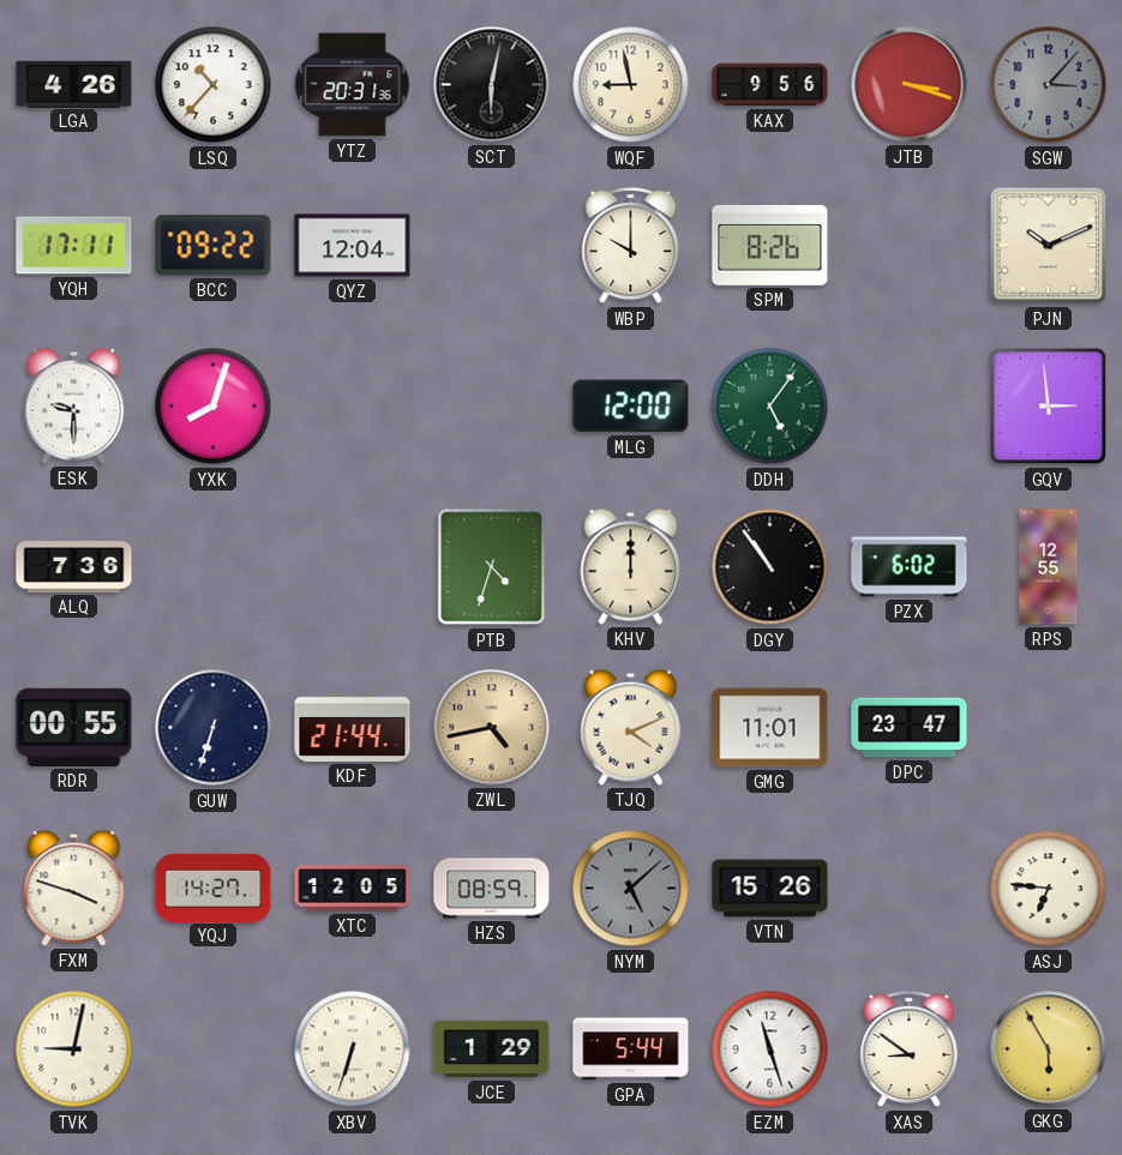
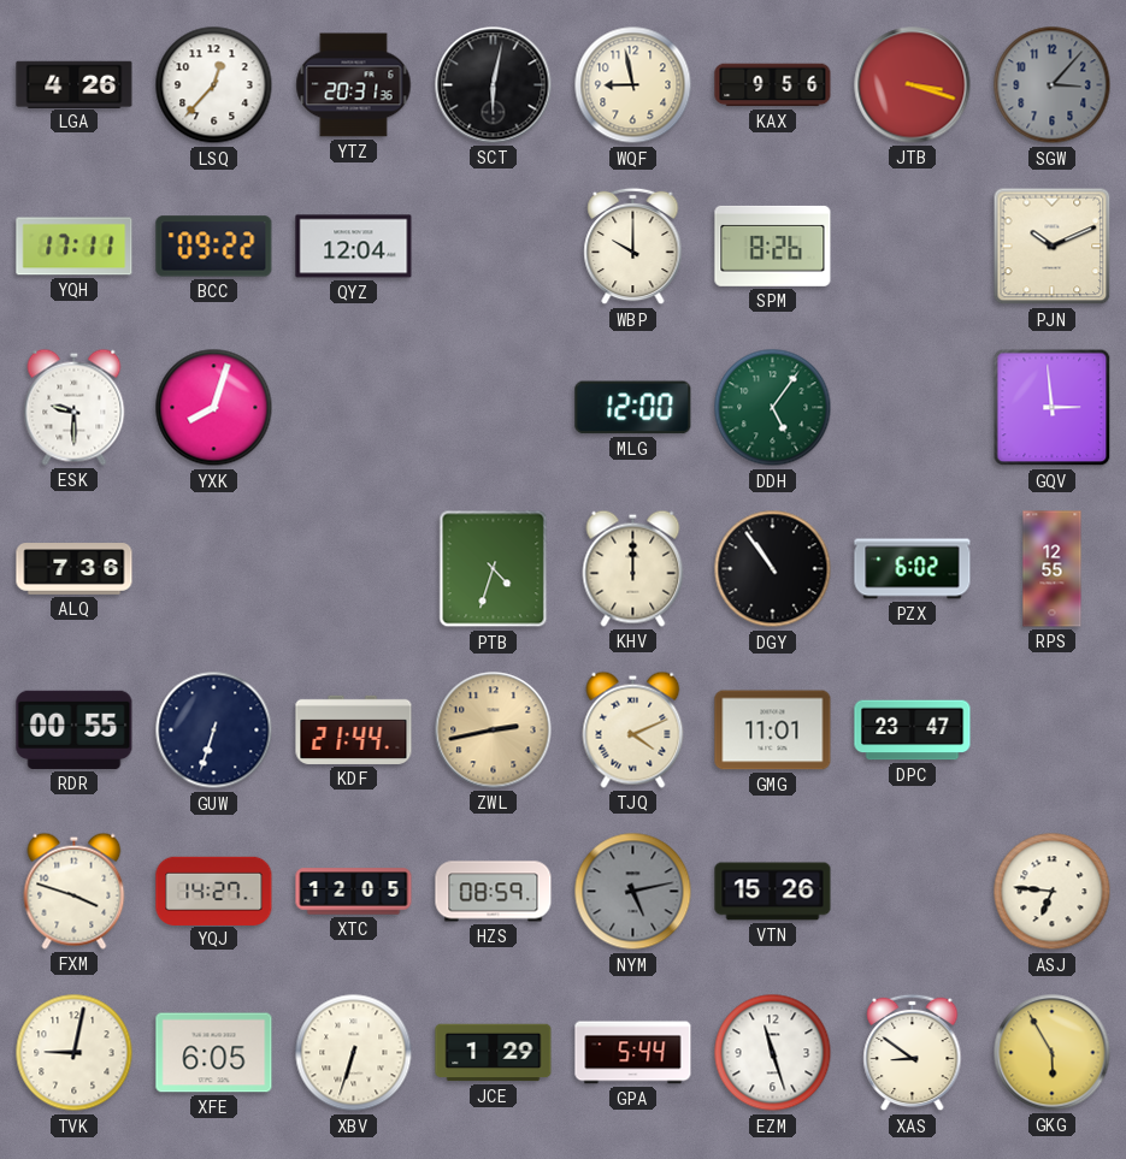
LSQ: 10:37 -> 12:37
ZWL: 4:43 -> 2:43
NYM: 5:08 -> 5:13
XFE: none -> 6:05
